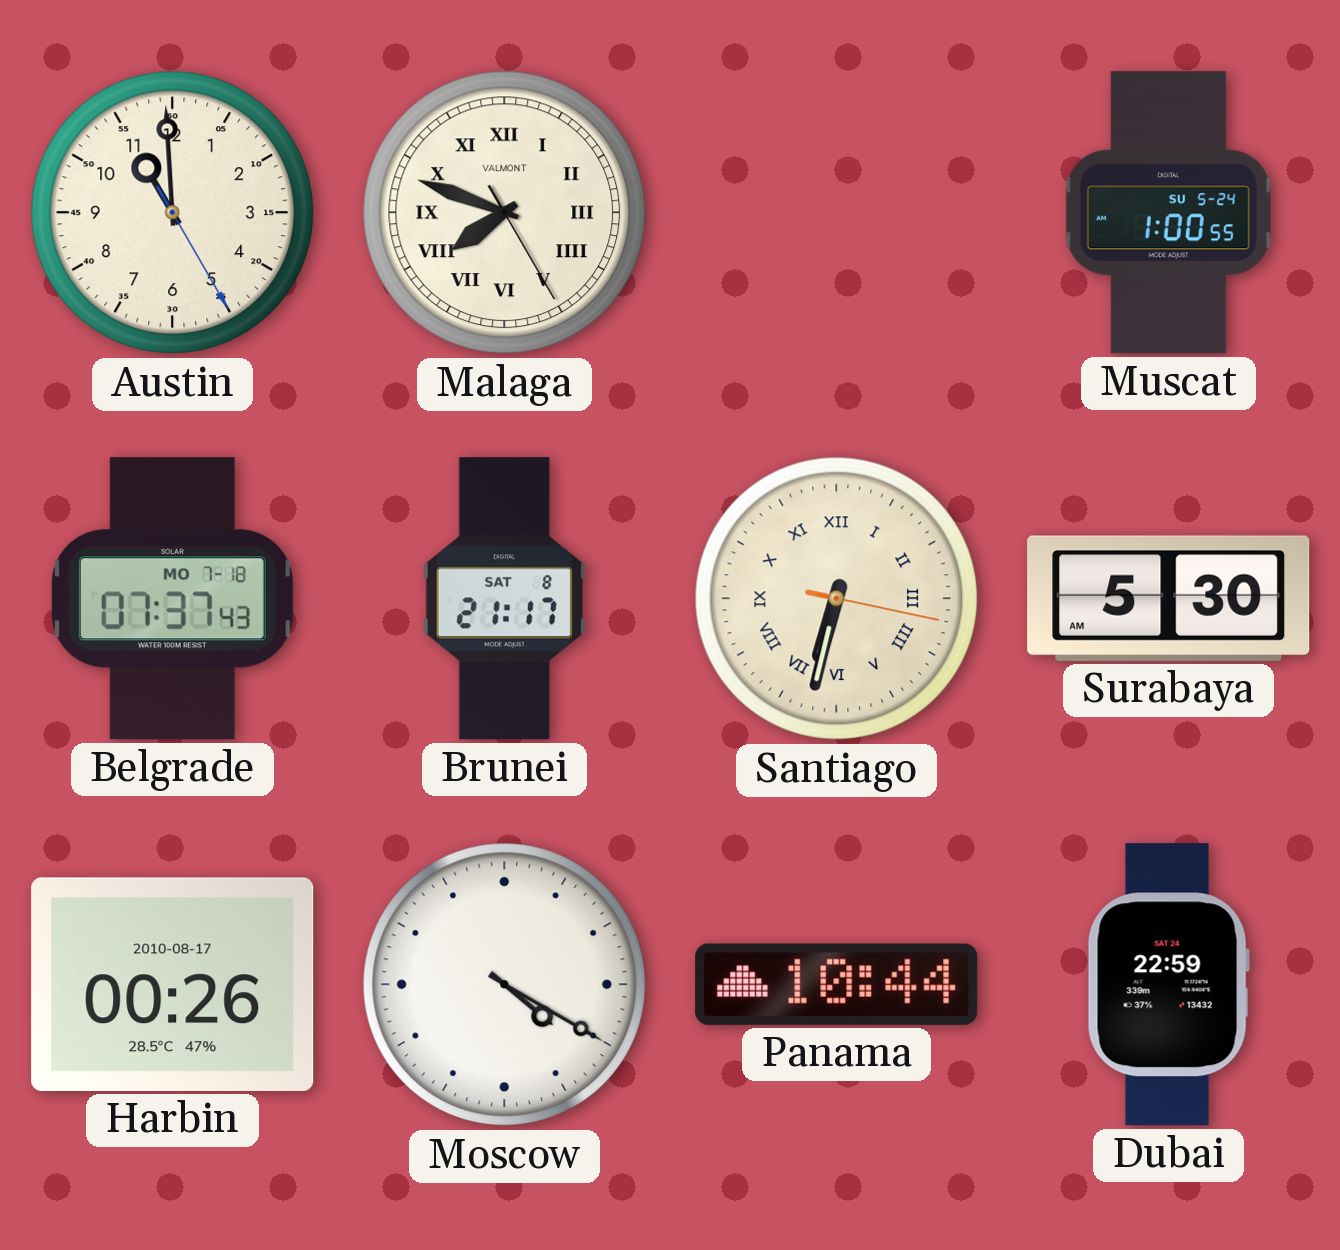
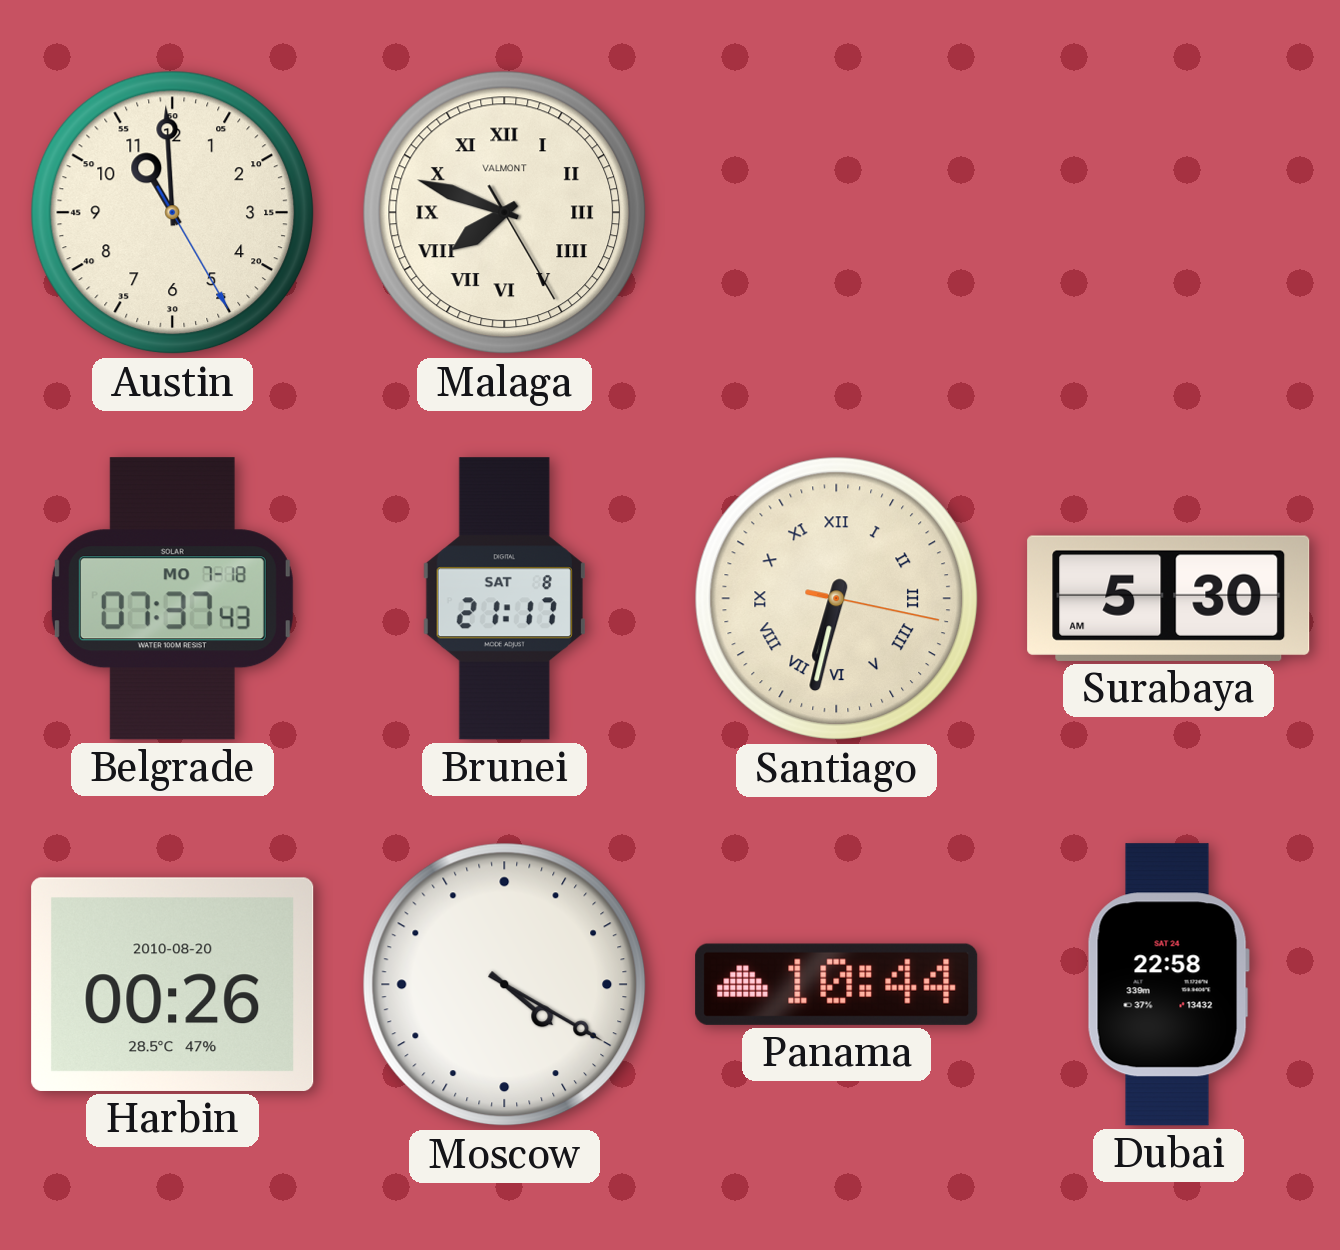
Muscat: 1:00 -> none
Harbin date: 2010-08-17 -> 2010-08-20
Dubai: 22:59 -> 22:58
